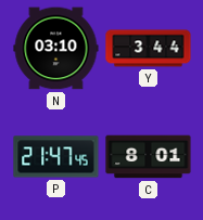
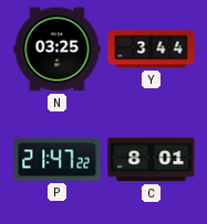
N: 03:10 -> 03:25
P: 21:47:45 -> 21:47:22
